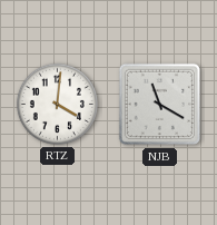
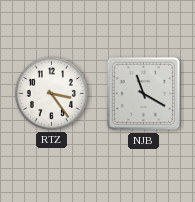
RTZ: 4:01 -> 3:24
